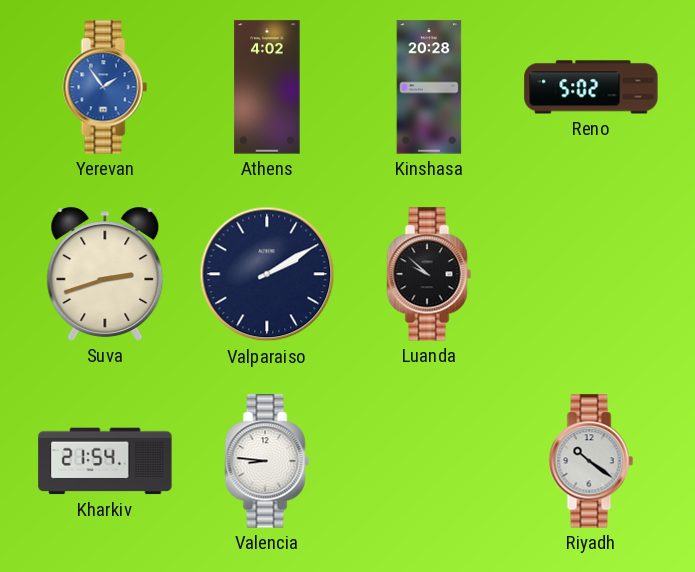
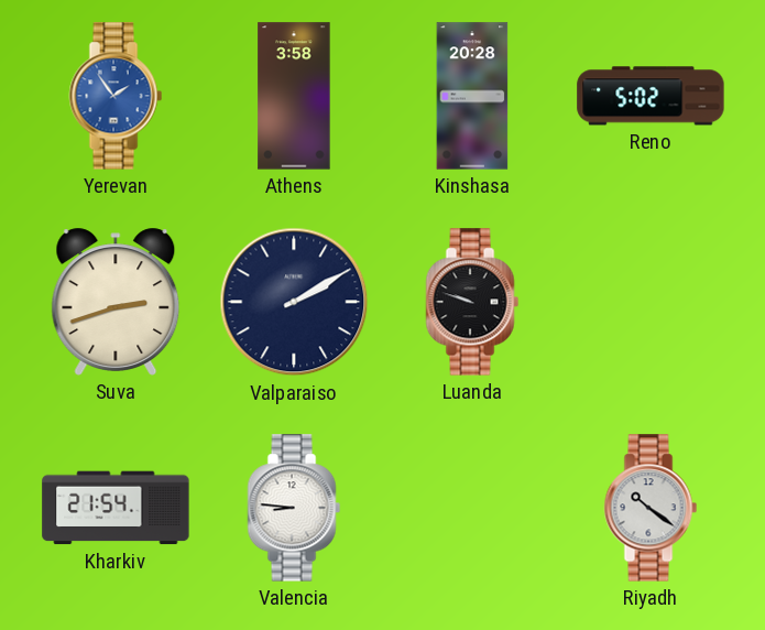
Athens: 4:02 -> 3:58
Luanda: 9:52 -> 9:48
